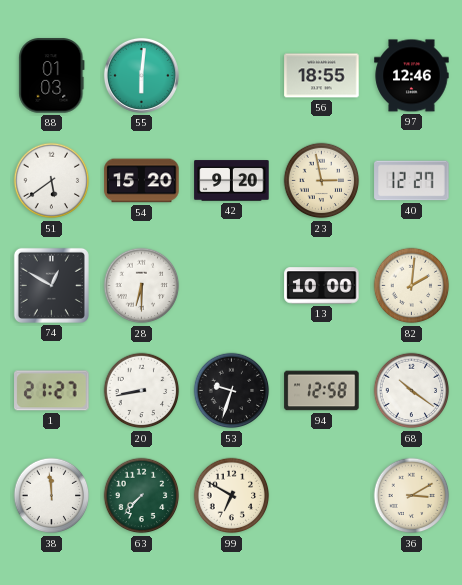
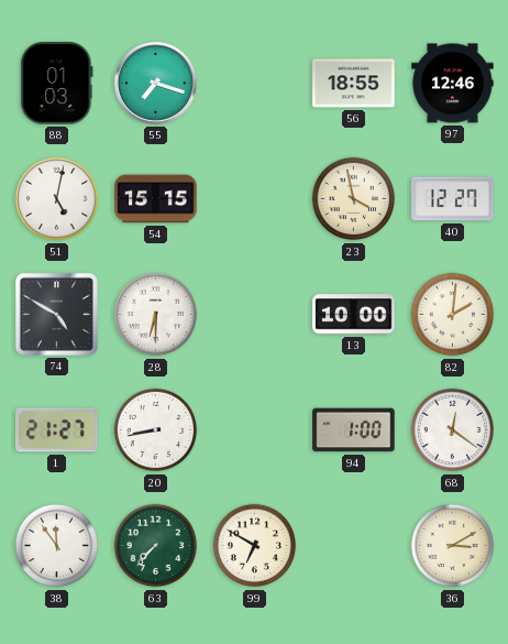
55: 6:01 -> 7:18
51: 5:39 -> 5:02
54: 15:20 -> 15:15
42: 9:20 -> none
23: 2:58 -> 3:58
74: 12:50 -> 4:50
53: 9:33 -> none
94: 12:58 -> 1:00
68: 10:21 -> 12:21
38: 11:59 -> 11:54
